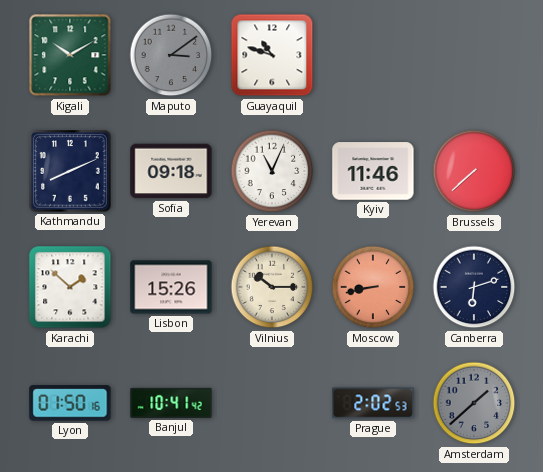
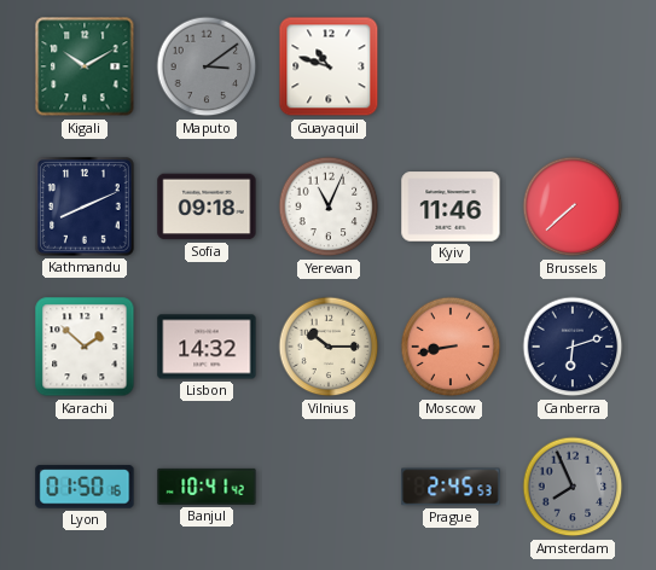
Lisbon: 15:26 -> 14:32
Prague: 2:02 -> 2:45
Amsterdam: 1:38 -> 7:56
